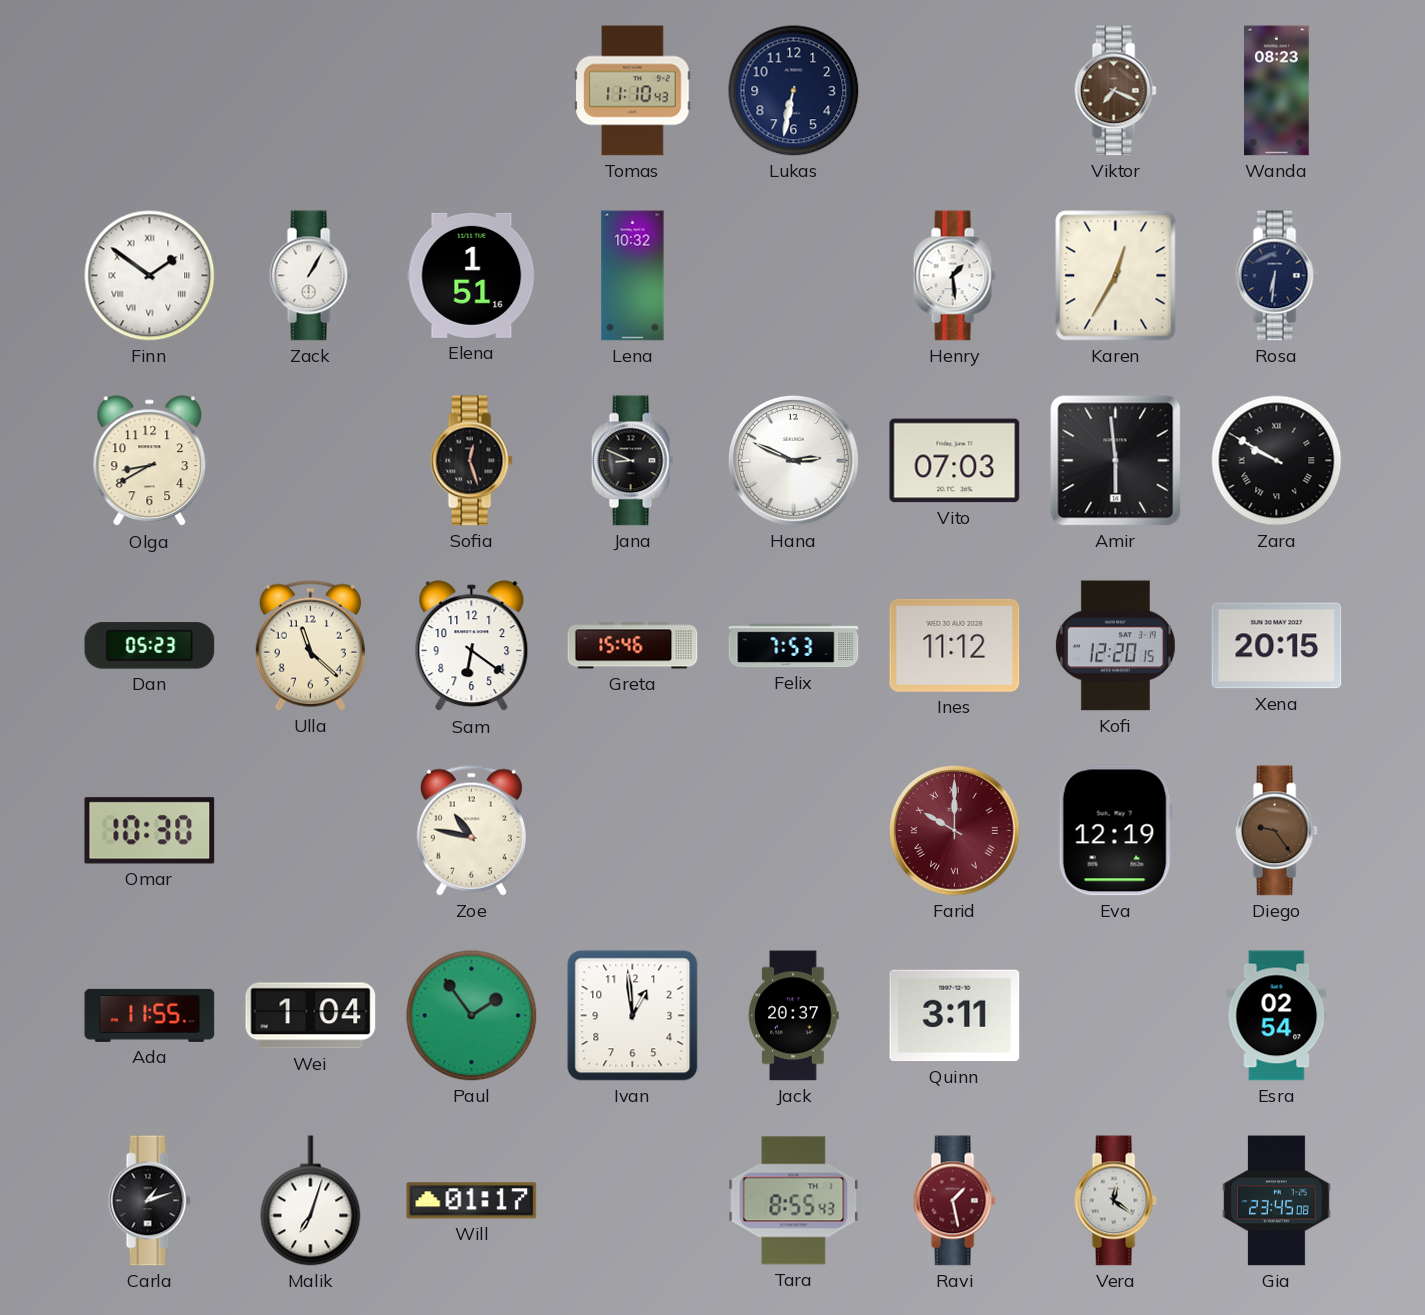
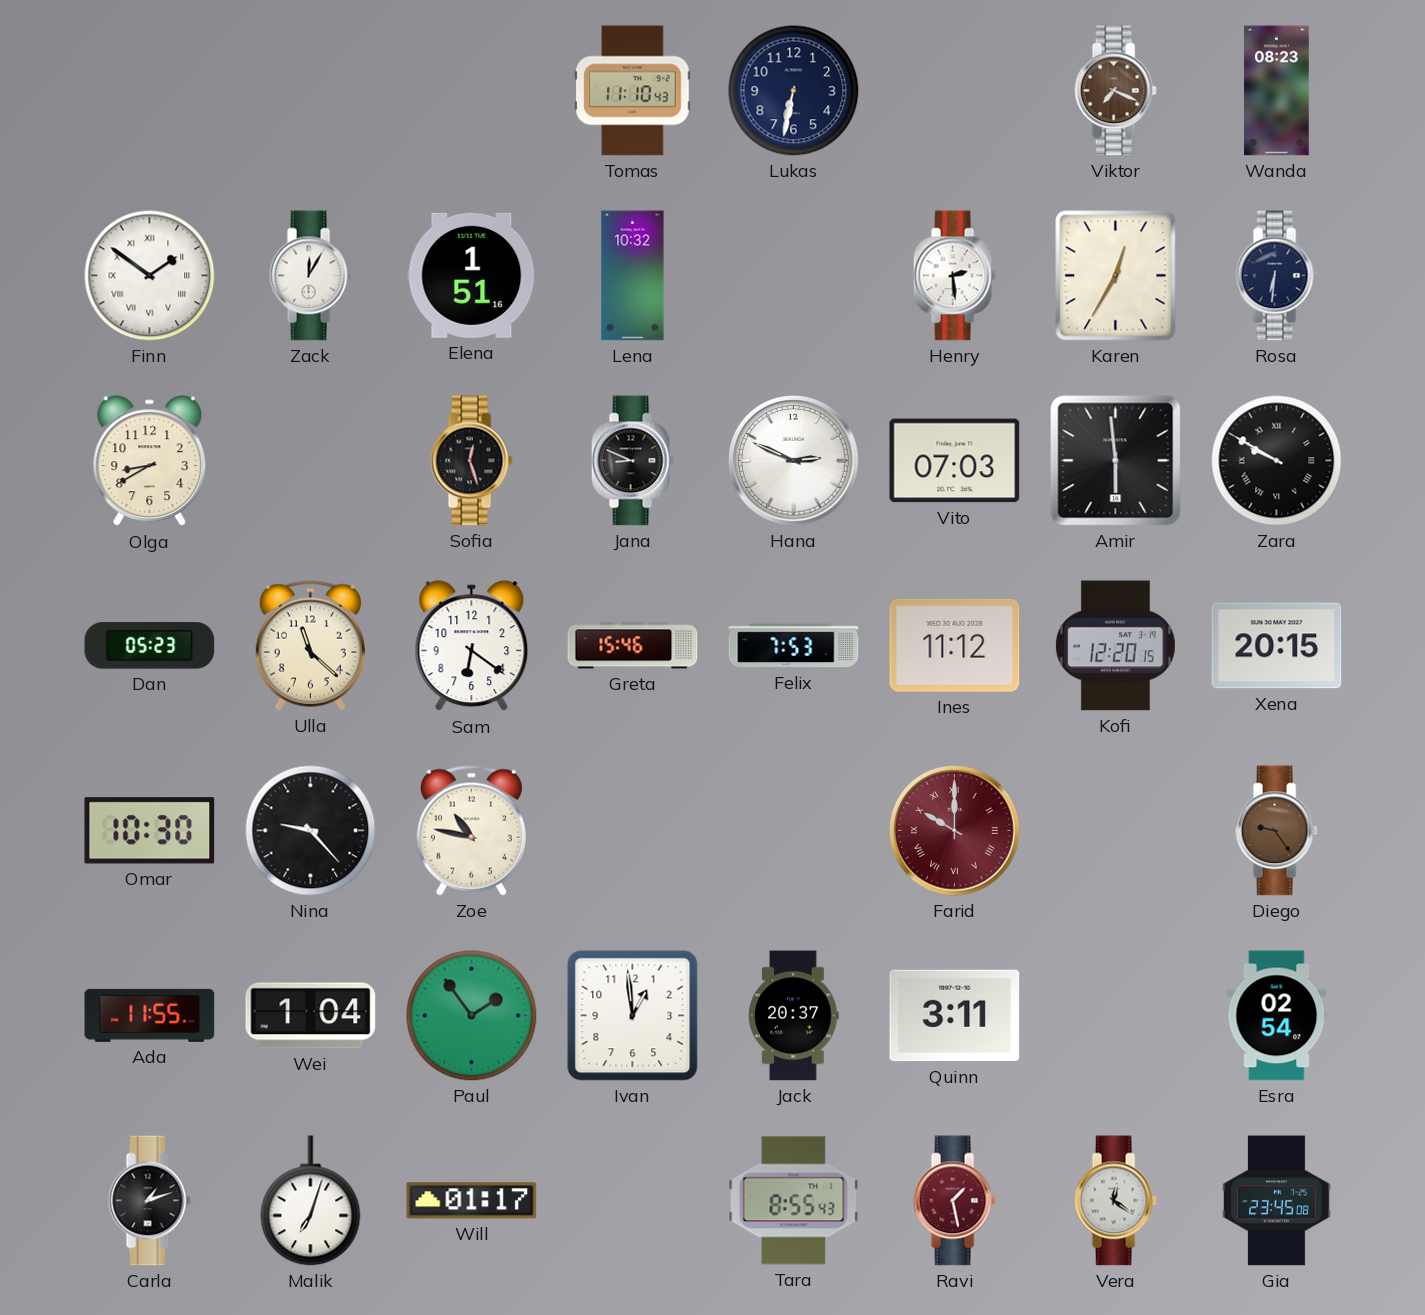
Zack: 1:05 -> 12:05
Henry: 1:29 -> 2:29
Nina: none -> 9:23
Eva: 12:19 -> none
